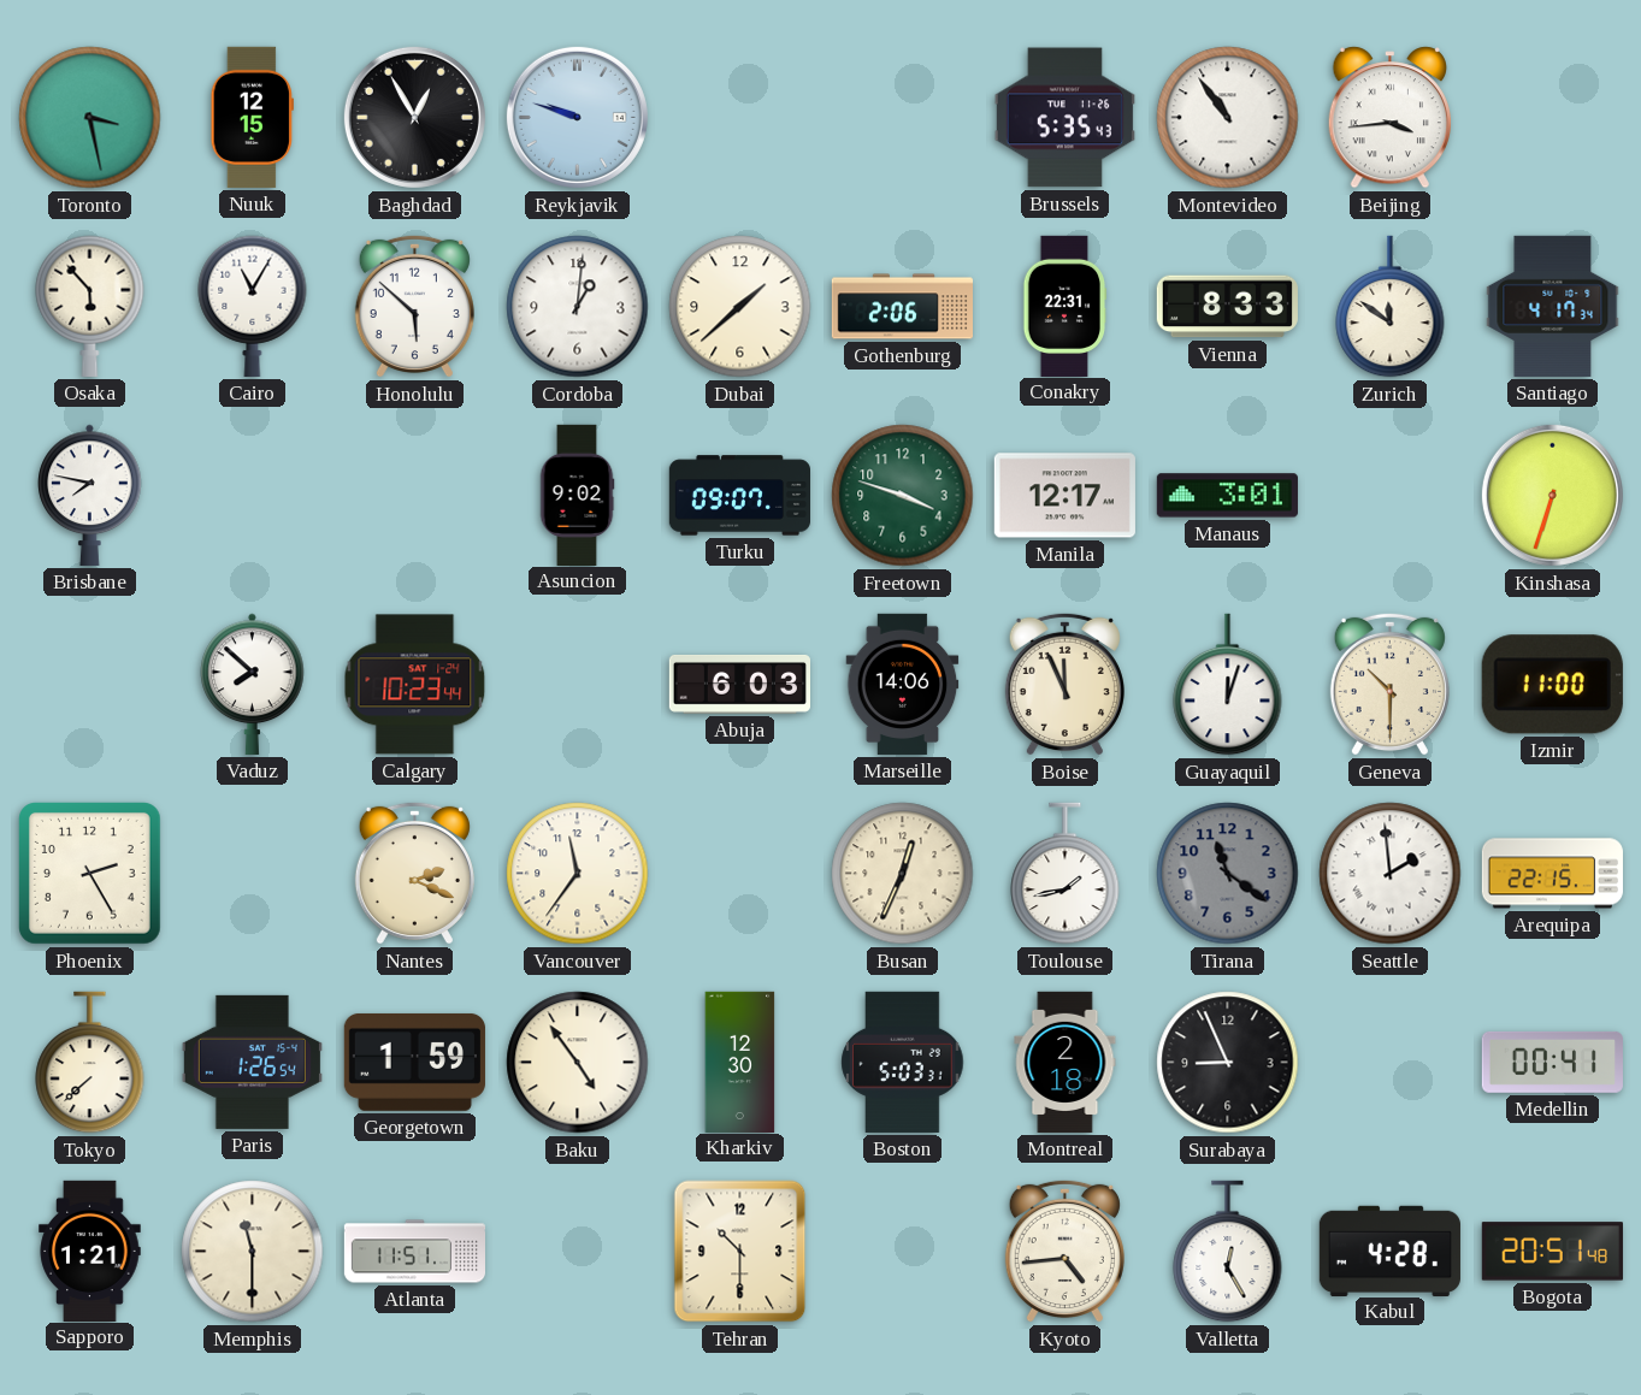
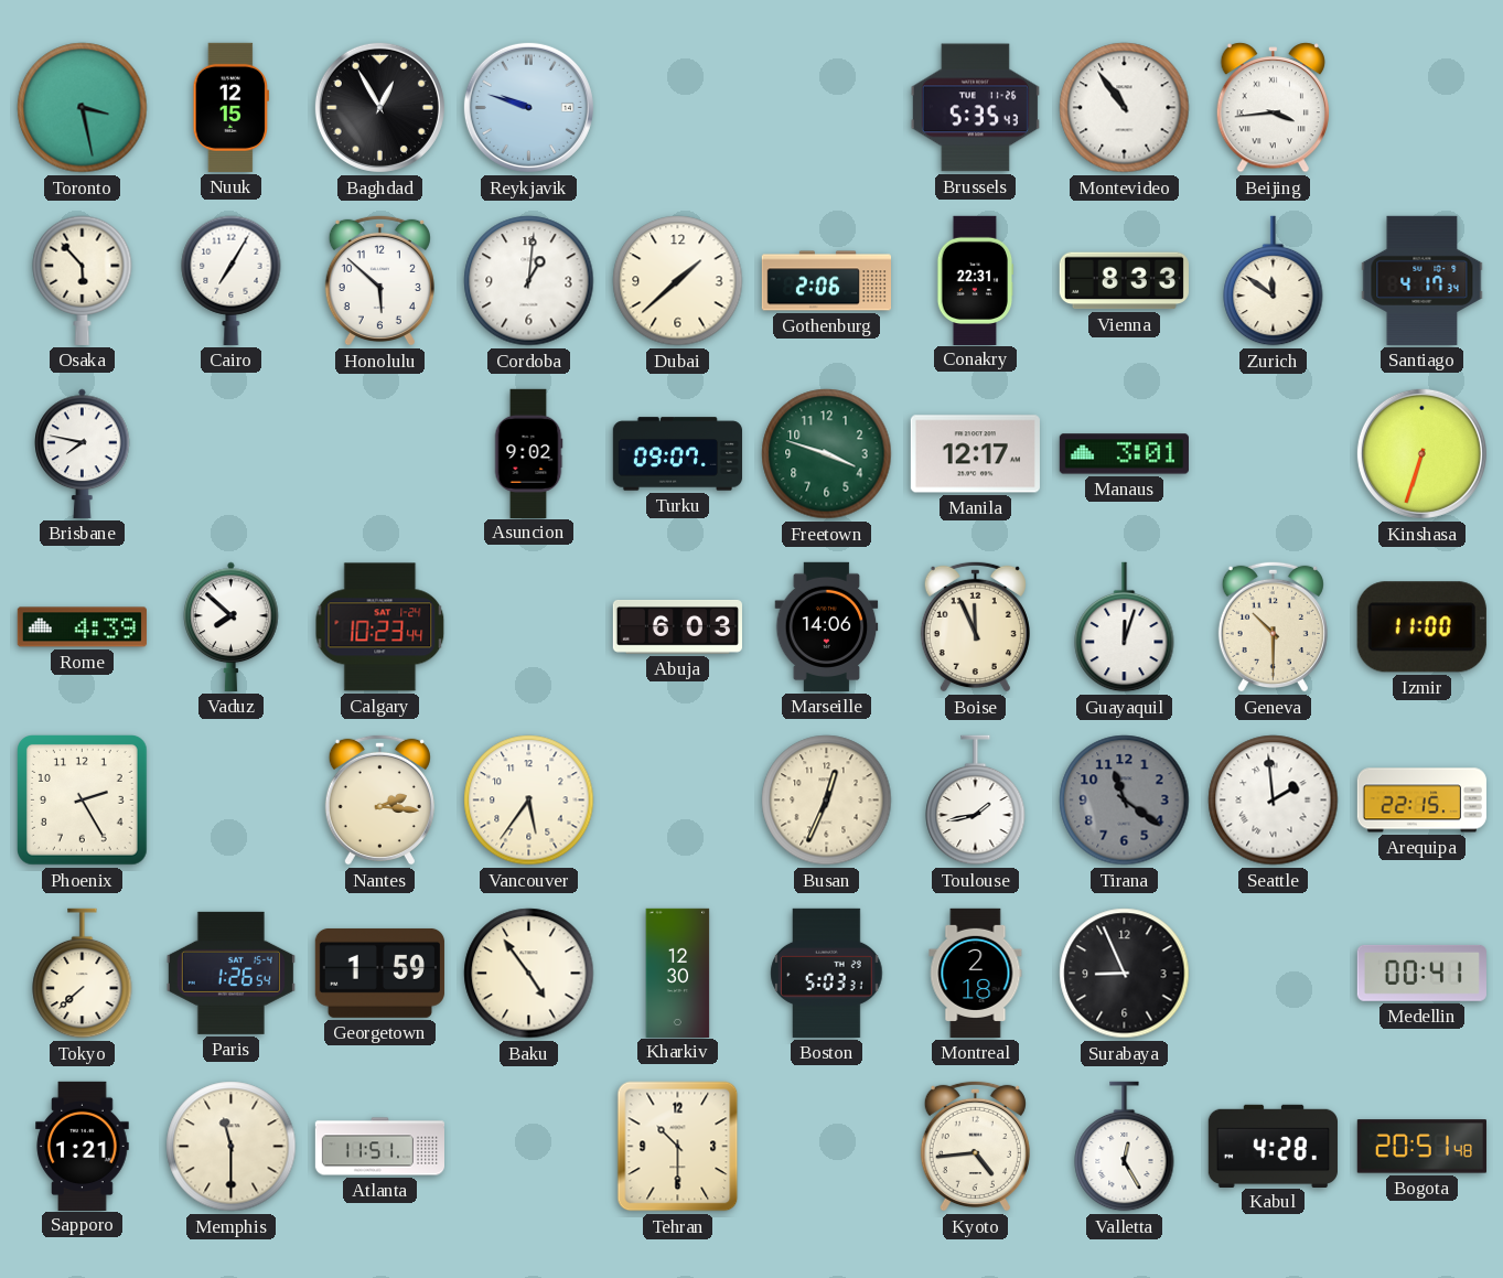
Cairo: 11:05 -> 7:05
Rome: none -> 4:39
Nantes: 2:19 -> 2:16
Vancouver: 11:36 -> 5:36
